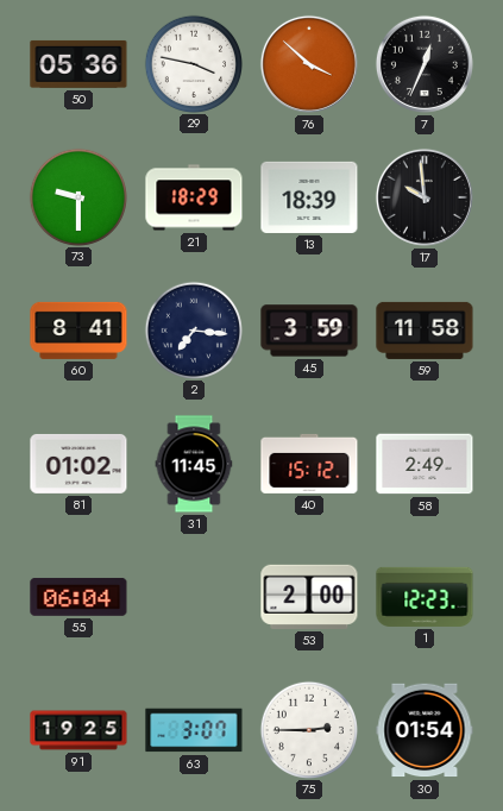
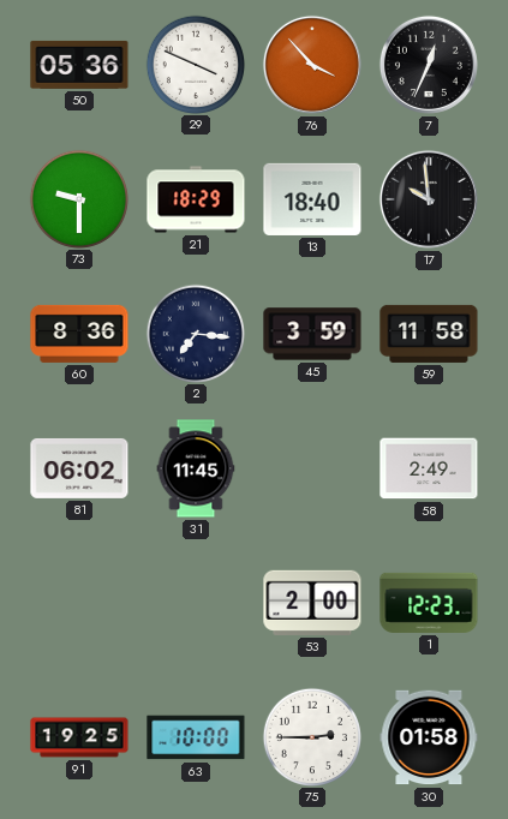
29: 3:47 -> 3:49
76: 3:52 -> 3:53
13: 18:39 -> 18:40
60: 8:41 -> 8:36
81: 01:02 -> 06:02
40: 15:12 -> none
55: 06:04 -> none
63: 3:07 -> 10:00
30: 01:54 -> 01:58
